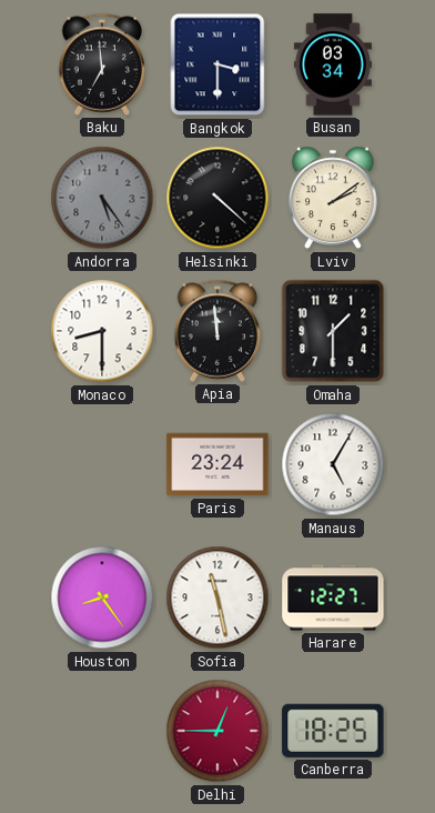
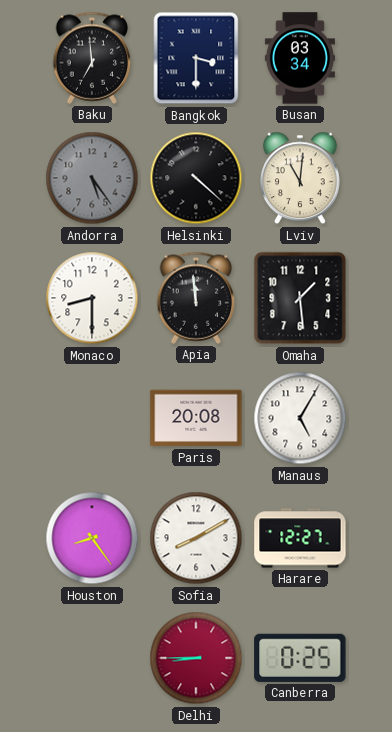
Lviv: 2:09 -> 11:01
Omaha: 1:30 -> 1:29
Paris: 23:24 -> 20:08
Sofia: 11:28 -> 8:10
Delhi: 12:45 -> 8:45
Canberra: 18:25 -> 0:25
